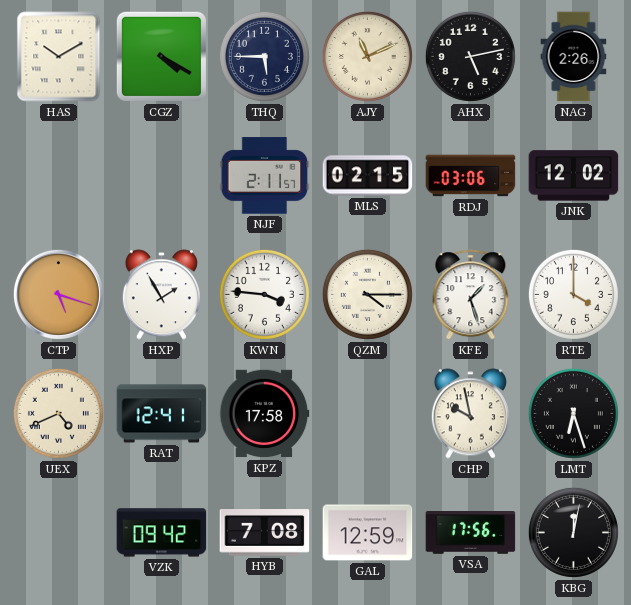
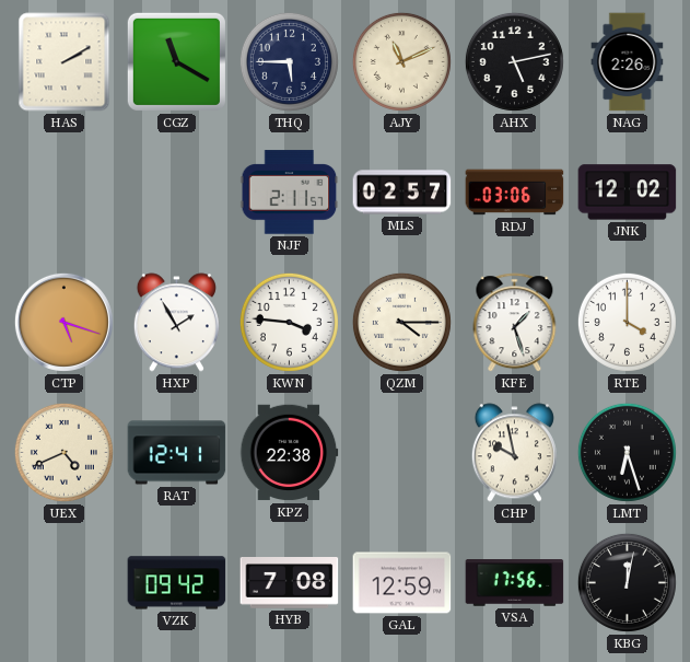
HAS: 10:10 -> 2:10
CGZ: 4:20 -> 11:20
MLS: 02:15 -> 02:57
KPZ: 17:58 -> 22:38
